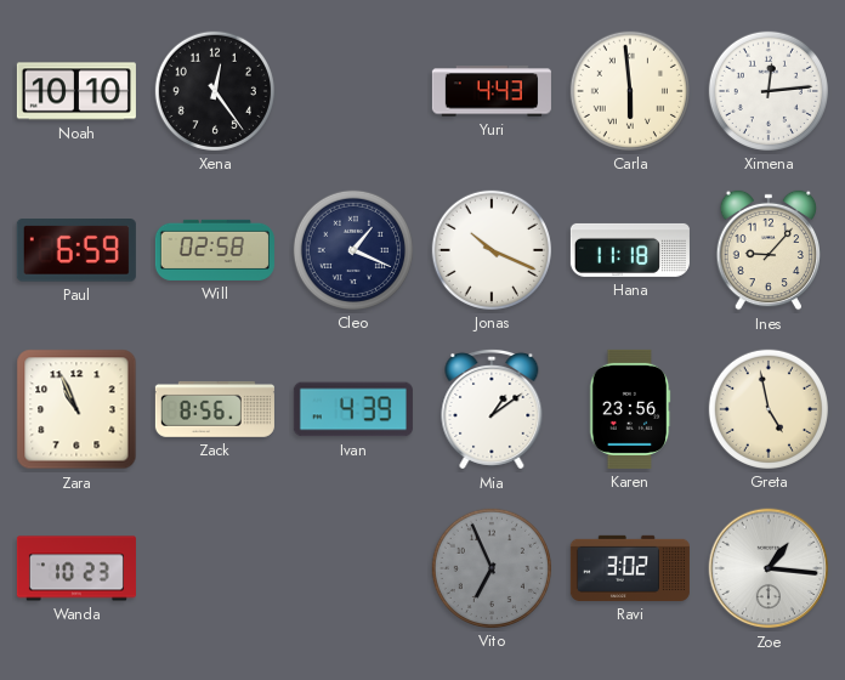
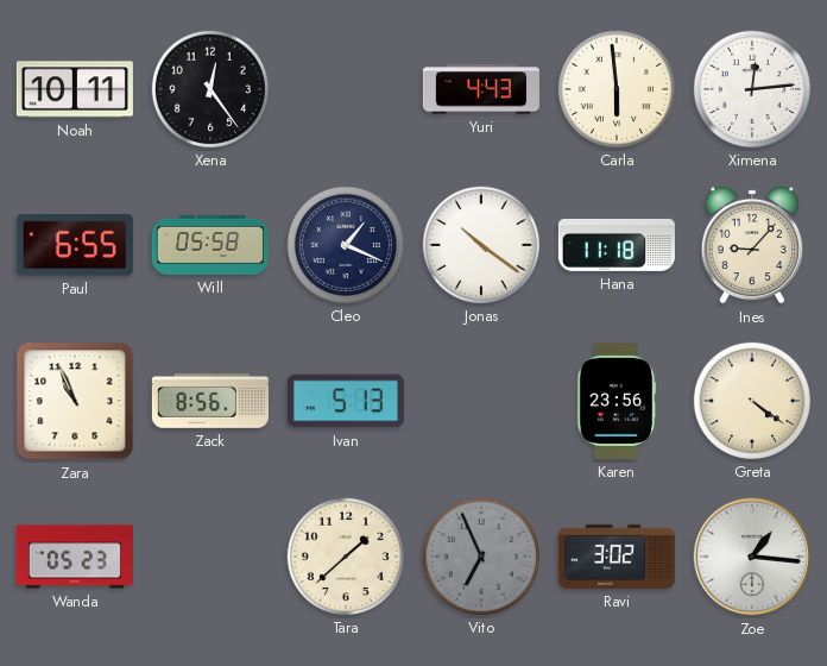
Noah: 10:10 -> 10:11
Paul: 6:59 -> 6:55
Will: 02:58 -> 05:58
Jonas: 10:19 -> 10:21
Ivan: 4:39 -> 5:13
Mia: 1:09 -> none
Greta: 4:58 -> 4:21
Wanda: 10:23 -> 05:23
Tara: none -> 1:38
